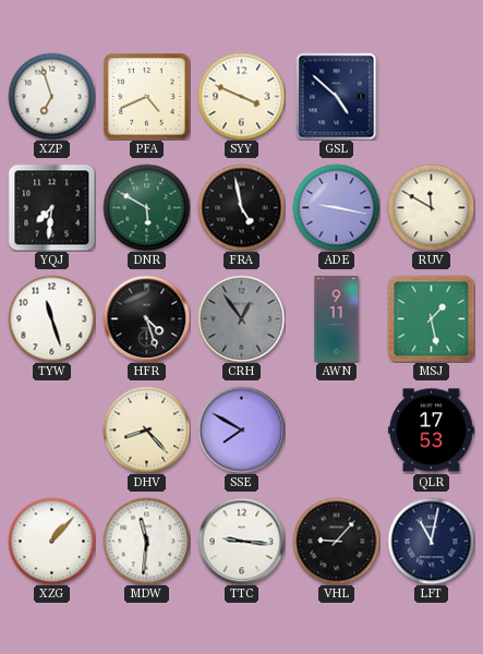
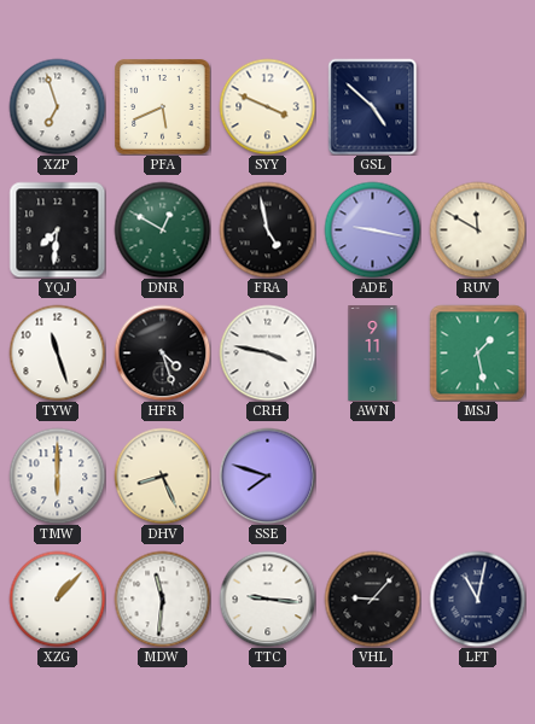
PFA: 4:41 -> 5:41
DNR: 5:50 -> 12:50
CRH: 12:54 -> 3:47
CRH dial: grey -> white
TMW: none -> 6:00
DHV: 8:23 -> 8:26
SSE: 7:50 -> 7:48
QLR: 17:53 -> none
